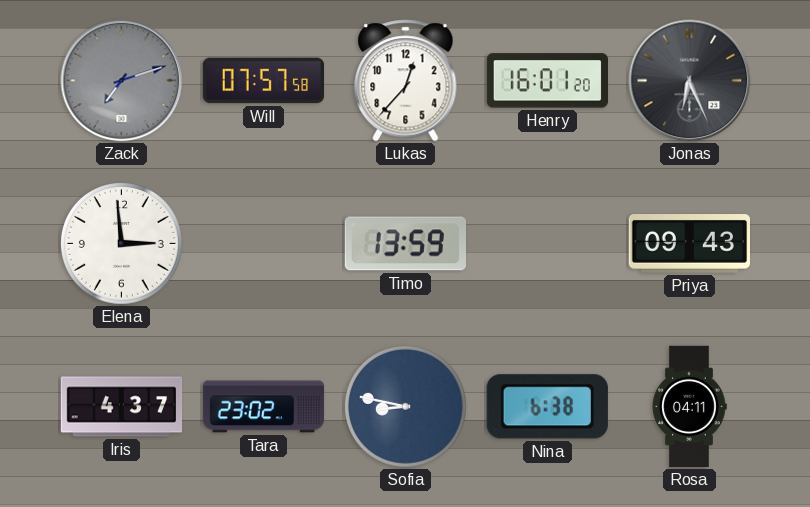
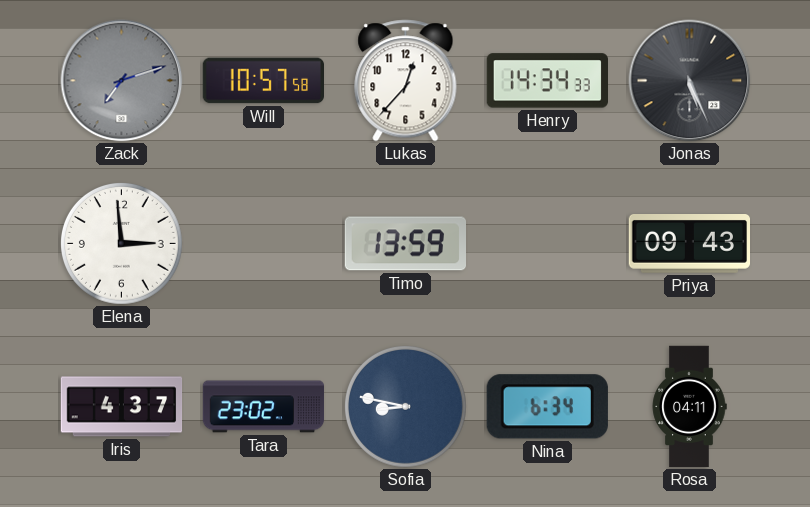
Will: 07:57 -> 10:57
Henry: 16:01 -> 14:34
Jonas: 6:26 -> 5:26
Nina: 6:38 -> 6:34
